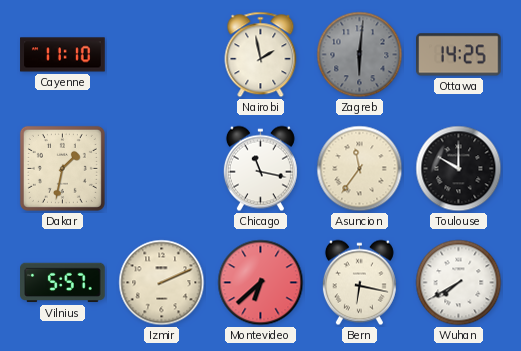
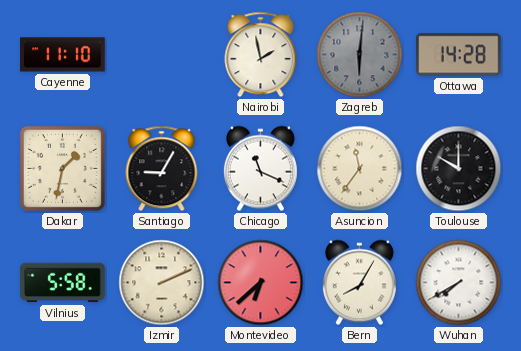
Ottawa: 14:25 -> 14:28
Santiago: none -> 9:05
Chicago: 11:17 -> 11:19
Vilnius: 5:57 -> 5:58
Bern: 6:17 -> 8:05
